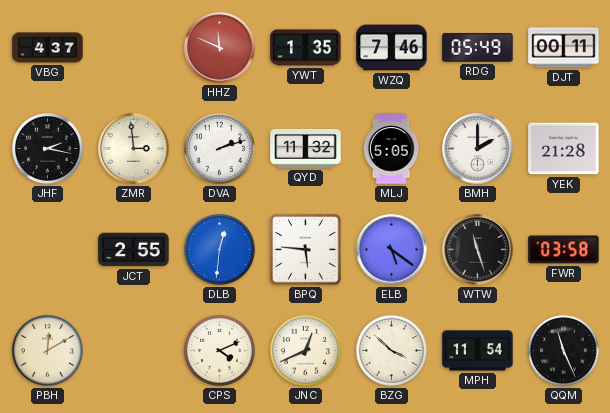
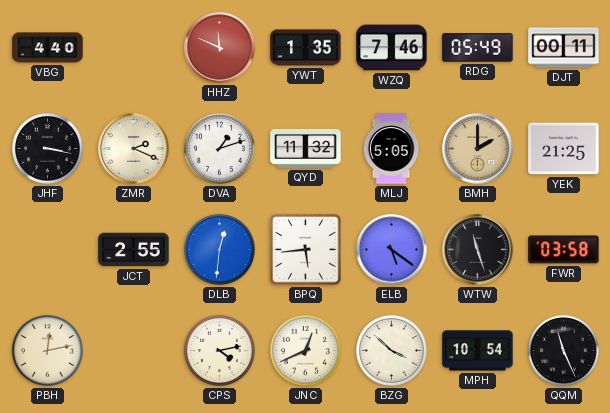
VBG: 4:37 -> 4:40
JHF: 2:17 -> 3:17
ZMR: 2:59 -> 2:19
DVA: 2:12 -> 1:12
BMH dial: white -> champagne
YEK: 21:28 -> 21:25
BPQ: 5:46 -> 5:44
PBH: 12:10 -> 12:13
CPS: 4:11 -> 4:13
MPH: 11:54 -> 10:54
